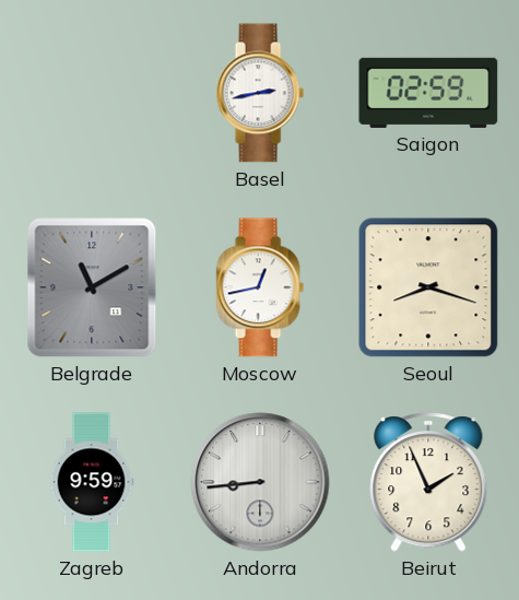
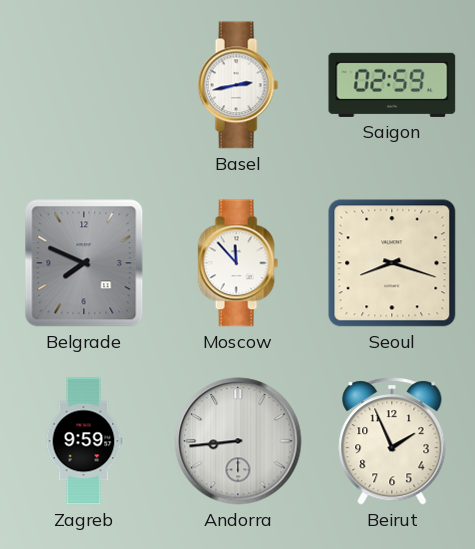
Belgrade: 11:10 -> 7:49
Moscow: 12:43 -> 11:53
